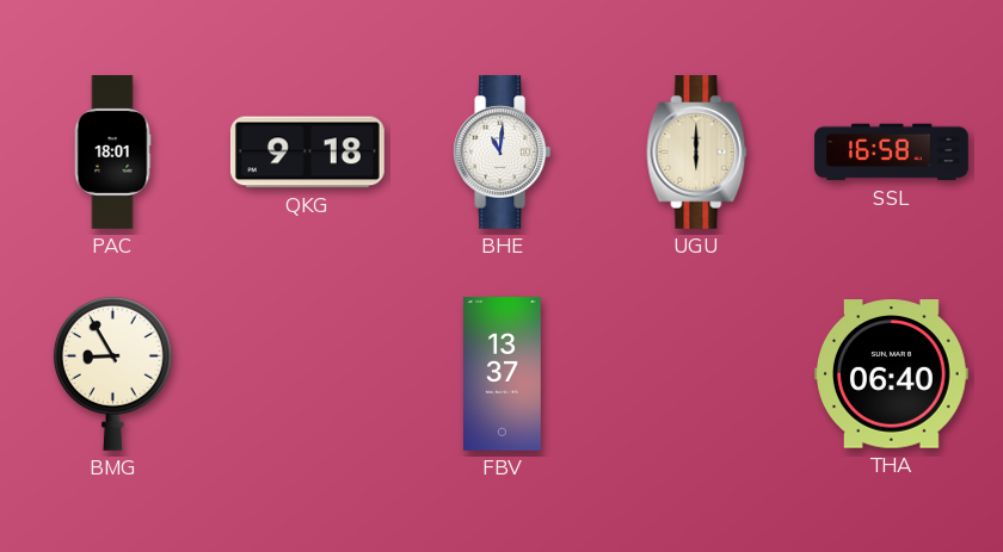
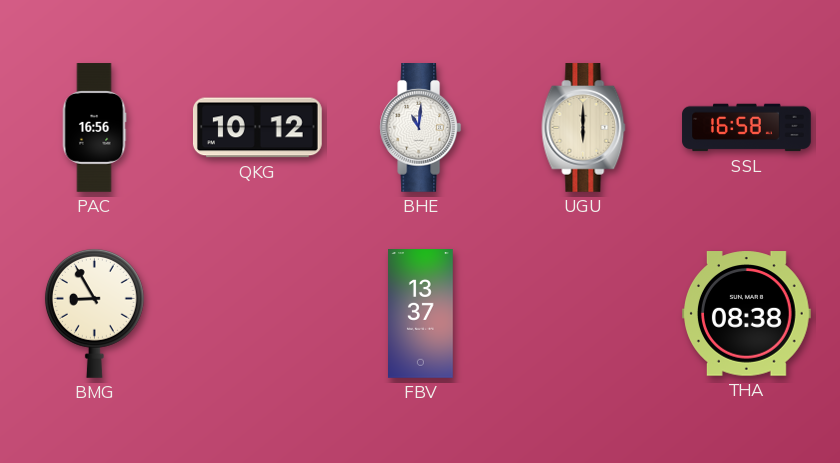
PAC: 18:01 -> 16:56
QKG: 9:18 -> 10:12
THA: 06:40 -> 08:38
